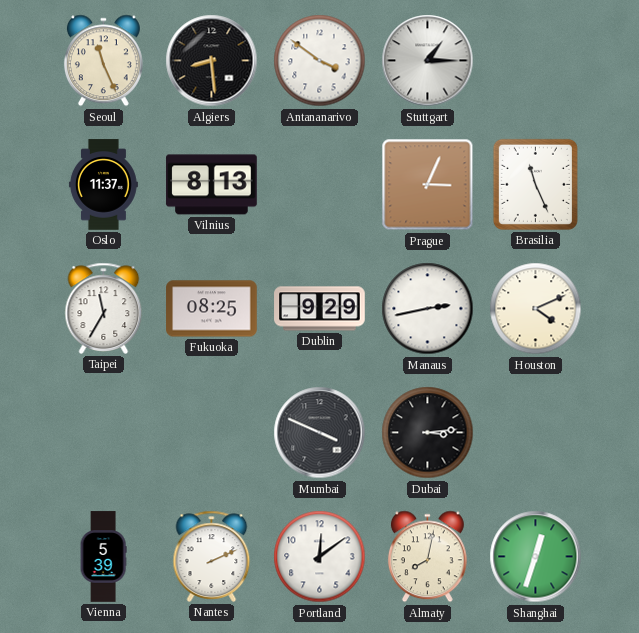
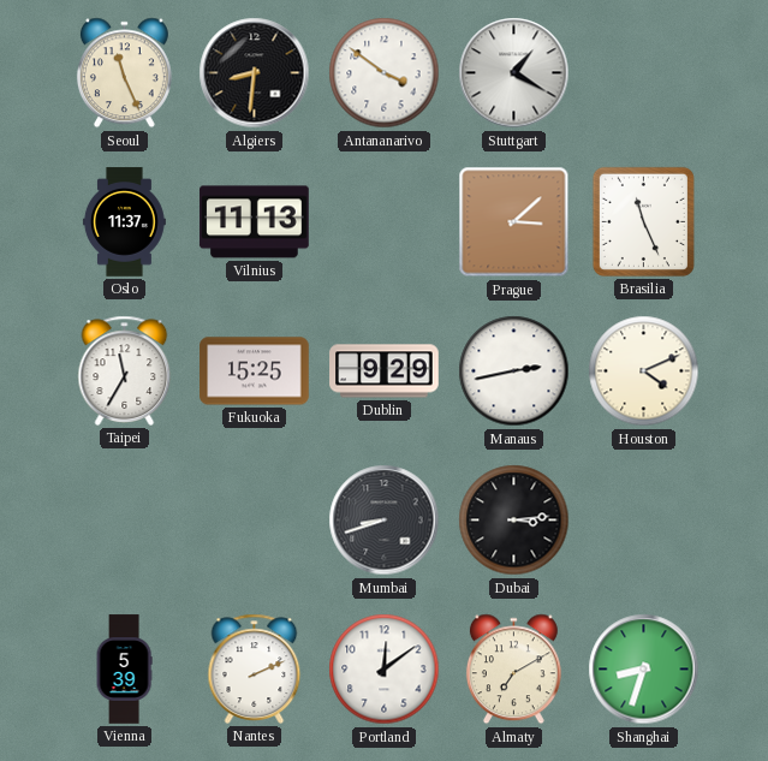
Algiers: 8:29 -> 8:31
Stuttgart: 1:15 -> 1:20
Vilnius: 8:13 -> 11:13
Prague: 3:04 -> 3:08
Fukuoka: 08:25 -> 15:25
Mumbai: 3:49 -> 8:42
Almaty: 8:02 -> 7:10
Shanghai: 12:33 -> 8:33
